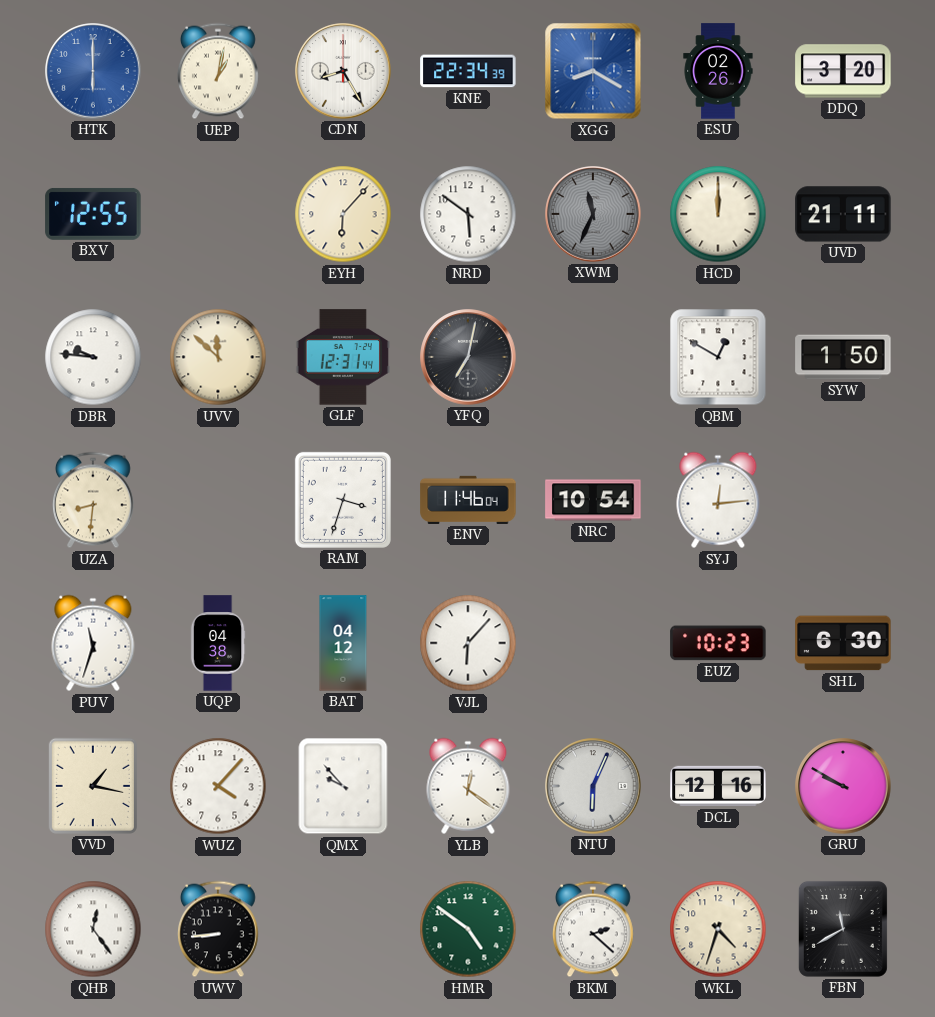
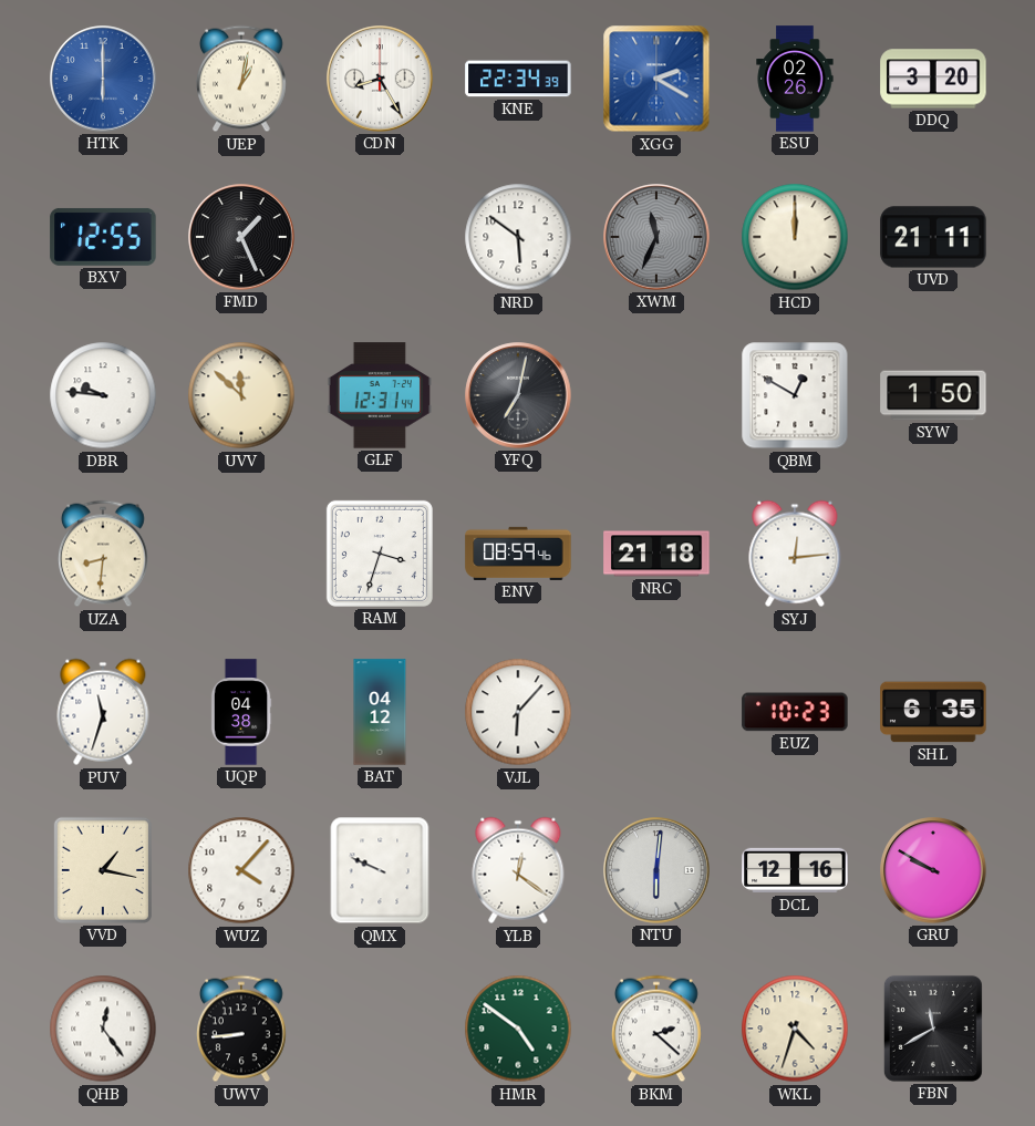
XGG: 8:20 -> 2:20
FMD: none -> 1:26
EYH: 6:07 -> none
ENV: 11:46 -> 08:59
NRC: 10:54 -> 21:18
SHL: 6:30 -> 6:35
QMX: 9:53 -> 9:49
NTU: 6:04 -> 6:01
